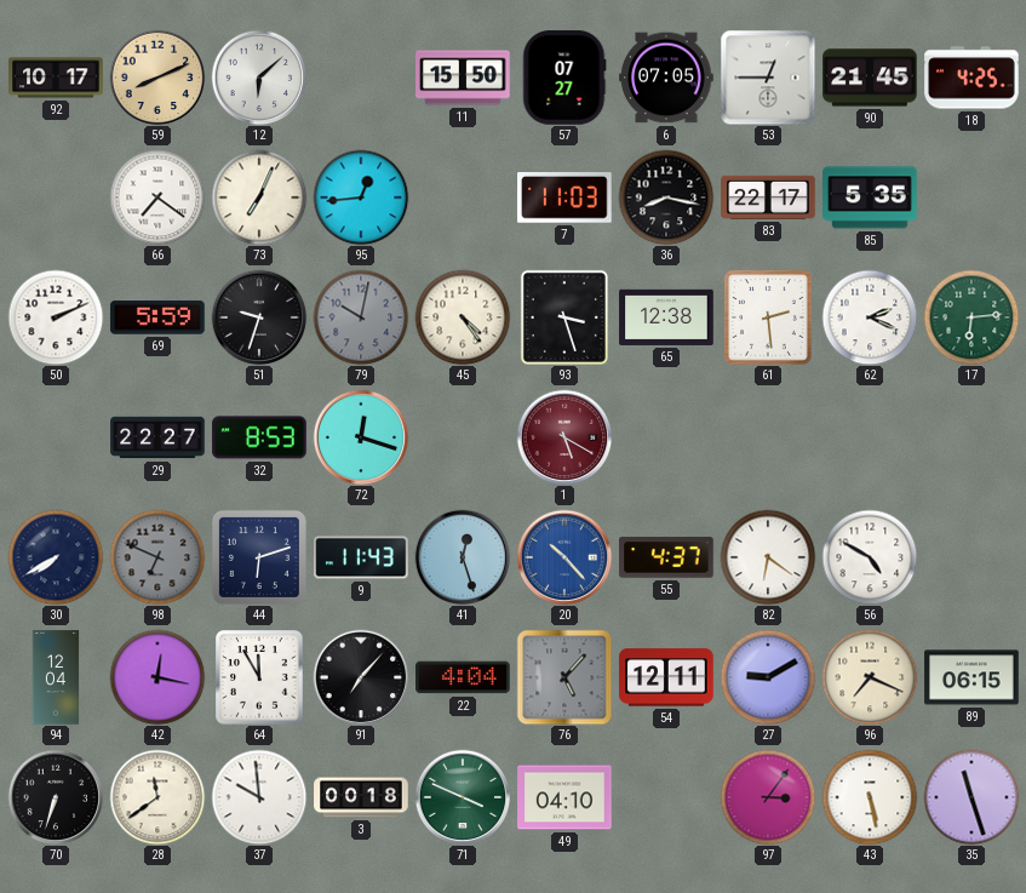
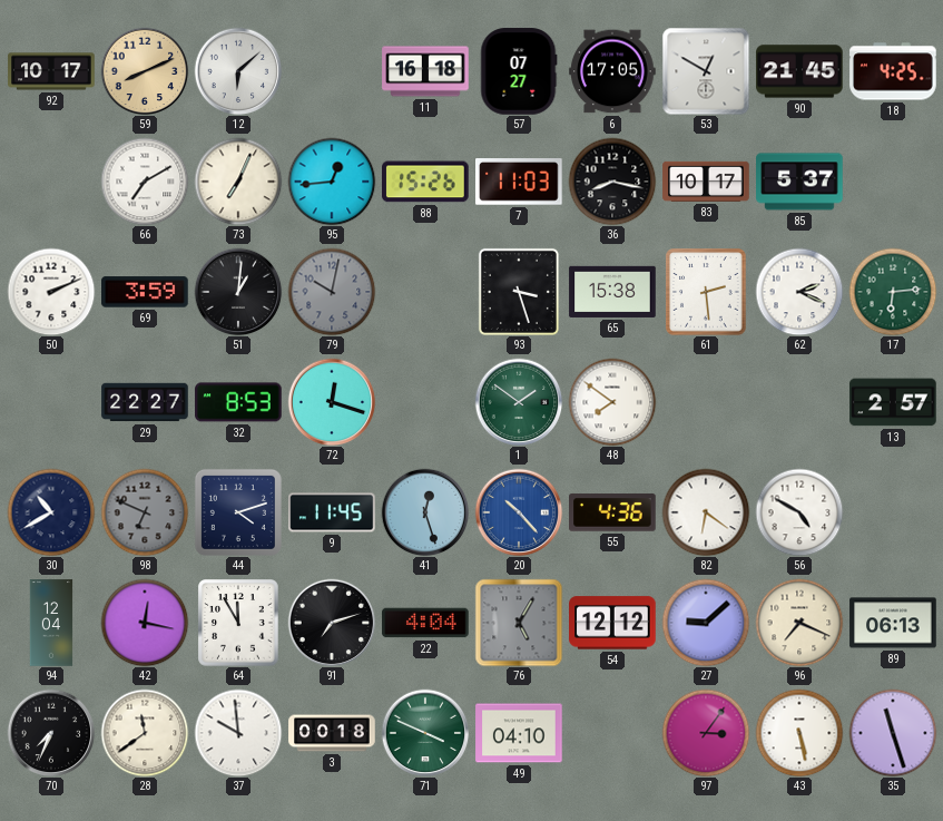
11: 15:50 -> 16:18
6: 07:05 -> 17:05
53: 12:45 -> 12:50
66: 7:21 -> 7:10
88: none -> 15:26
83: 22:17 -> 10:17
85: 5:35 -> 5:37
69: 5:59 -> 3:59
51: 9:33 -> 1:01
45: 4:24 -> none
65: 12:38 -> 15:38
1: 5:20 -> 1:51
1 dial: burgundy -> green
48: none -> 7:51
13: none -> 2:57
30: 7:40 -> 10:40
44: 6:12 -> 4:12
9: 11:43 -> 11:45
55: 4:37 -> 4:36
91: 7:07 -> 7:12
76: 5:07 -> 5:05
54: 12:11 -> 12:12
27: 9:10 -> 9:08
89: 06:15 -> 06:13
70: 6:33 -> 7:34
